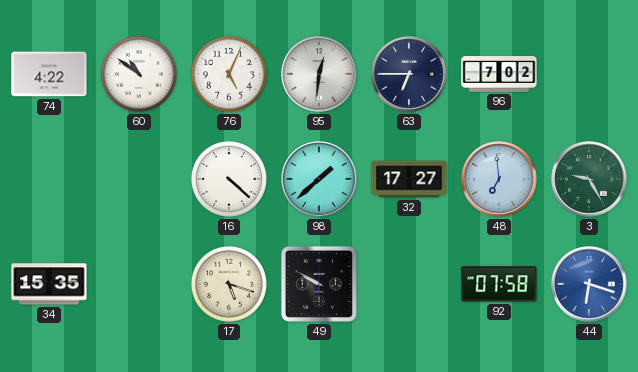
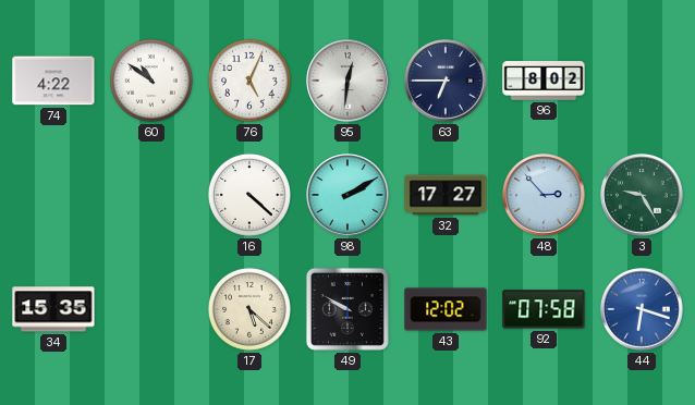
96: 7:02 -> 8:02
98: 1:38 -> 2:10
48: 6:59 -> 2:53
17: 5:18 -> 5:22
43: none -> 12:02
